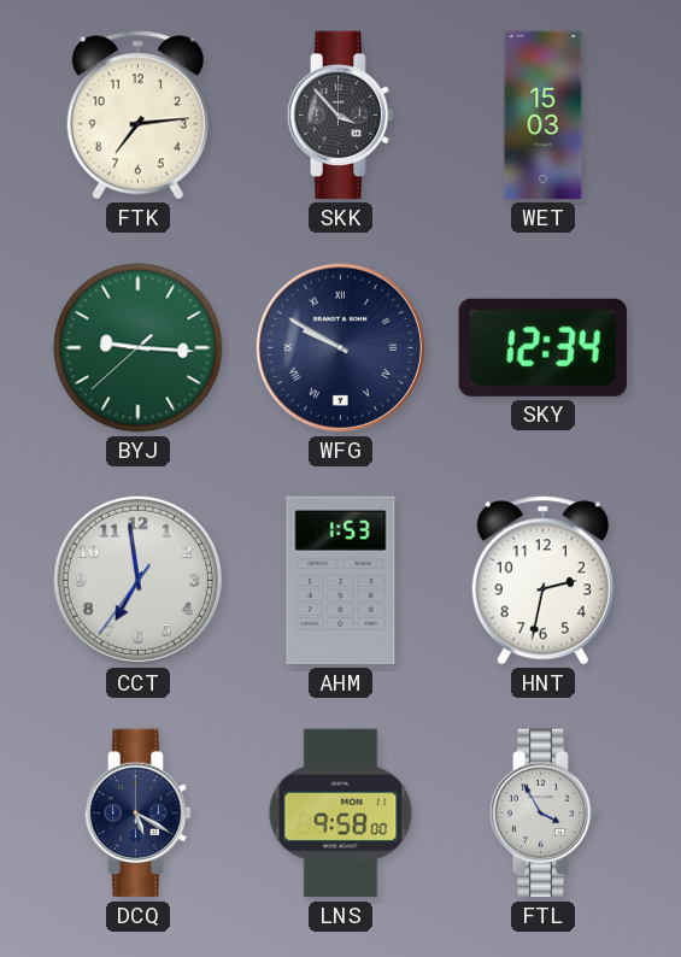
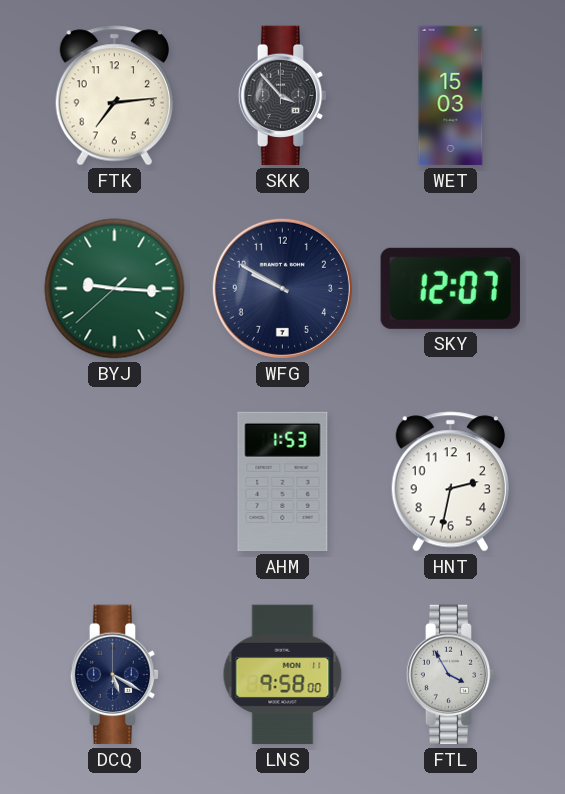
WFG numerals: Roman -> Arabic
SKY: 12:34 -> 12:07
CCT: 6:58 -> none
